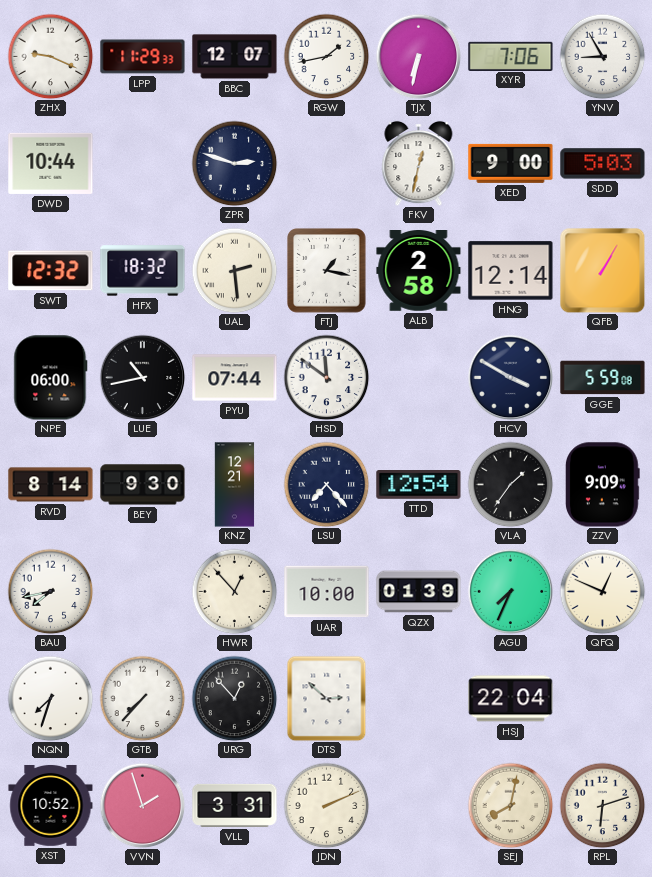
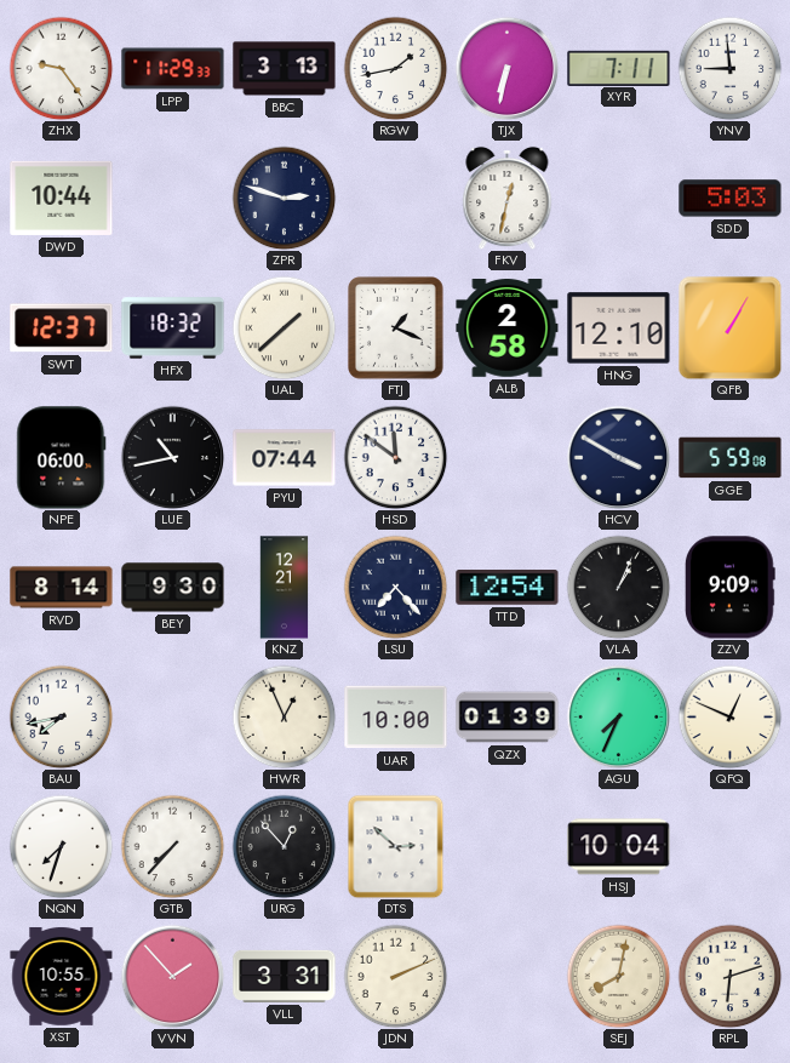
ZHX: 9:19 -> 9:24
BBC: 12:07 -> 3:13
XYR: 7:06 -> 7:11
YNV: 8:55 -> 8:59
XED: 9:00 -> none
SWT: 12:32 -> 12:37
UAL: 2:29 -> 1:38
FTJ: 1:17 -> 1:19
HNG: 12:14 -> 12:10
VLA: 1:36 -> 1:04
HWR: 12:53 -> 12:56
HSJ: 22:04 -> 10:04
XST: 10:52 -> 10:55
VVN: 1:57 -> 1:53
